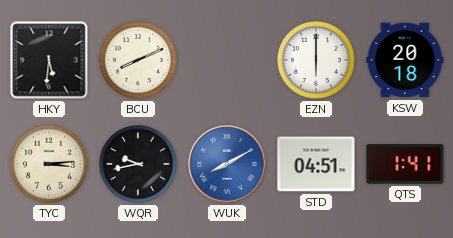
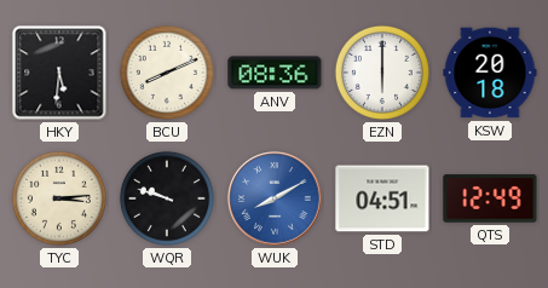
ANV: none -> 08:36
WQR: 9:43 -> 9:48
QTS: 1:41 -> 12:49
